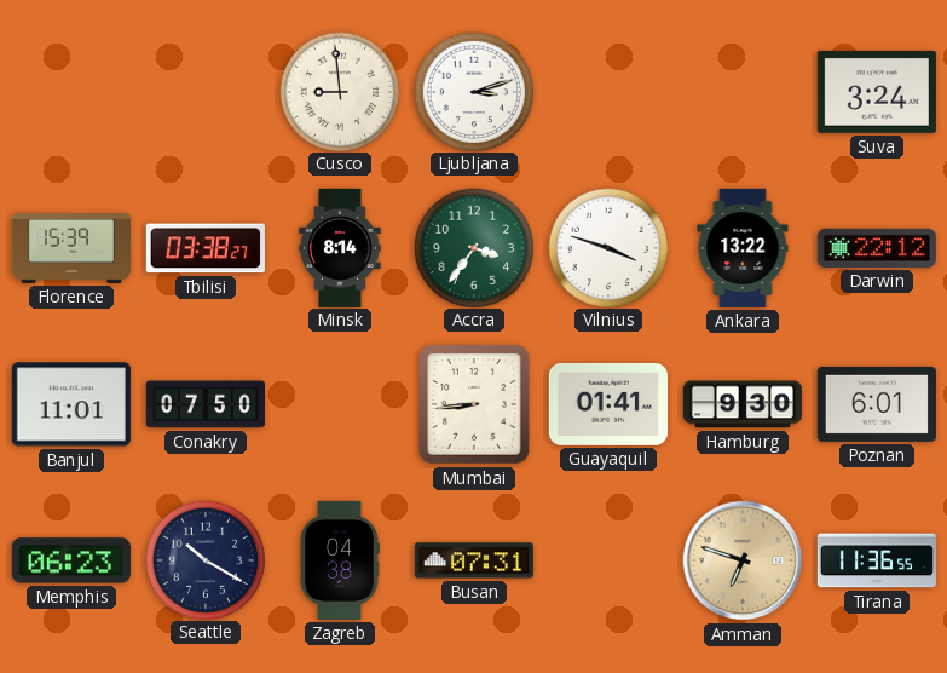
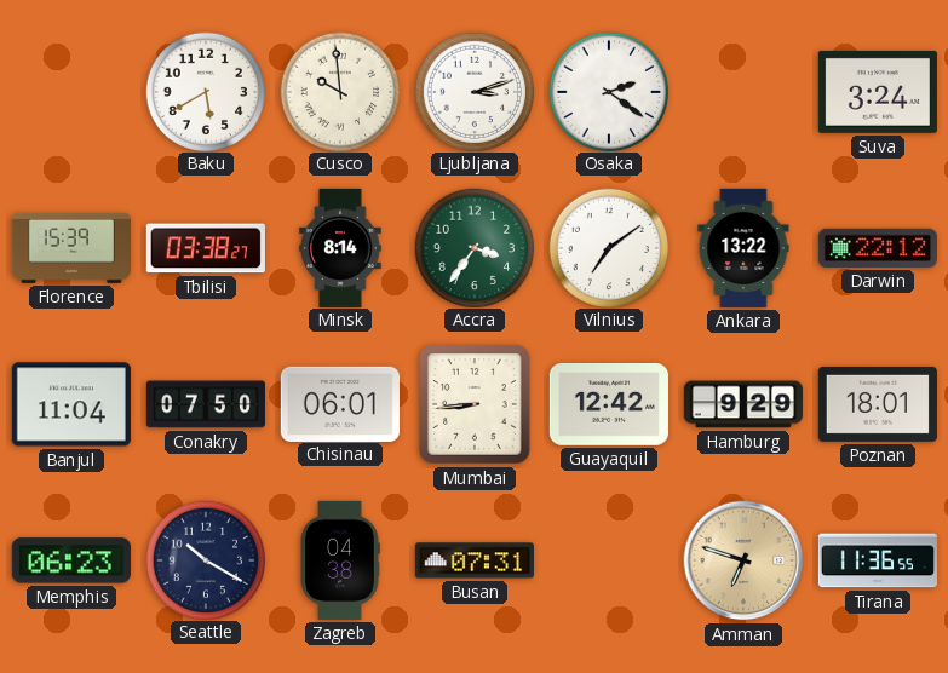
Baku: none -> 5:40
Cusco: 8:59 -> 9:59
Osaka: none -> 2:21
Vilnius: 3:48 -> 7:09
Banjul: 11:01 -> 11:04
Chisinau: none -> 06:01
Guayaquil: 01:41 -> 12:42
Hamburg: 9:30 -> 9:29
Poznan: 6:01 -> 18:01
